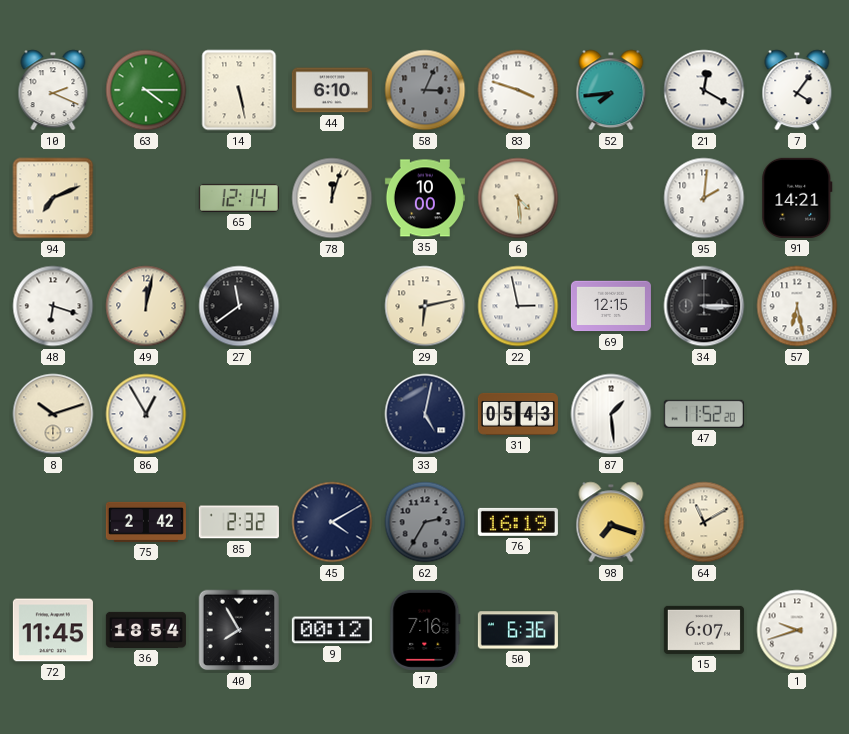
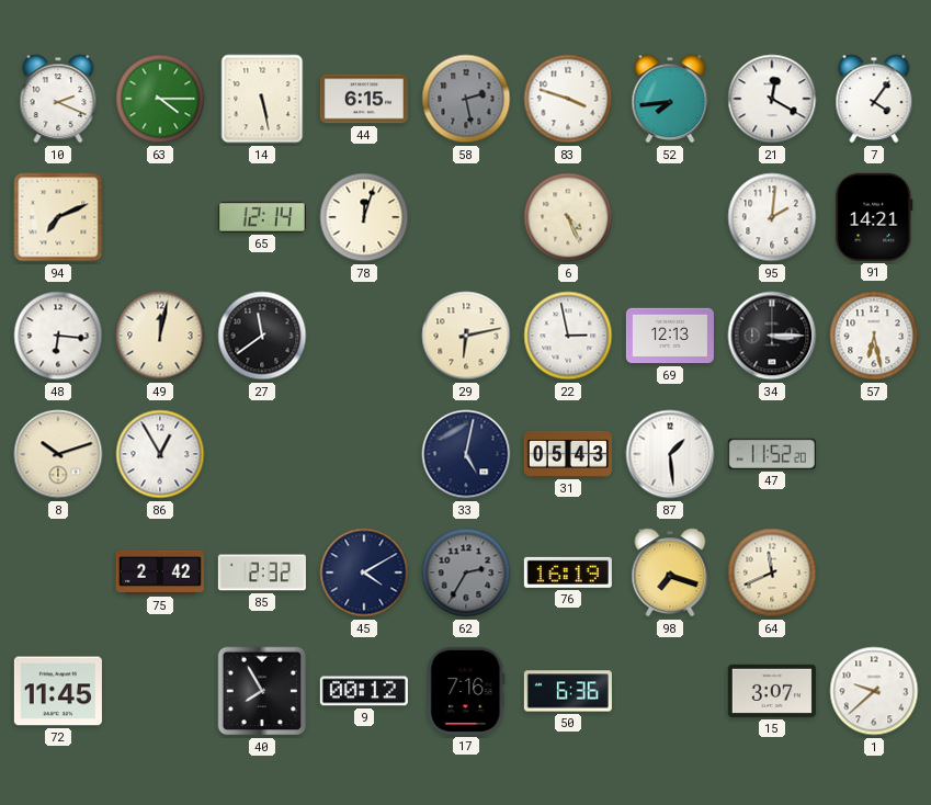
44: 6:10 -> 6:15
58: 3:04 -> 2:28
35: 10:00 -> none
6: 4:29 -> 4:26
48: 6:18 -> 6:16
69: 12:15 -> 12:13
64: 11:10 -> 11:41
36: 18:54 -> none
15: 6:07 -> 3:07
1: 9:42 -> 9:38
